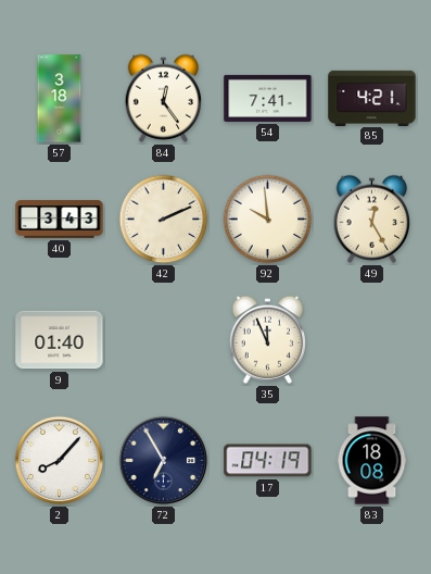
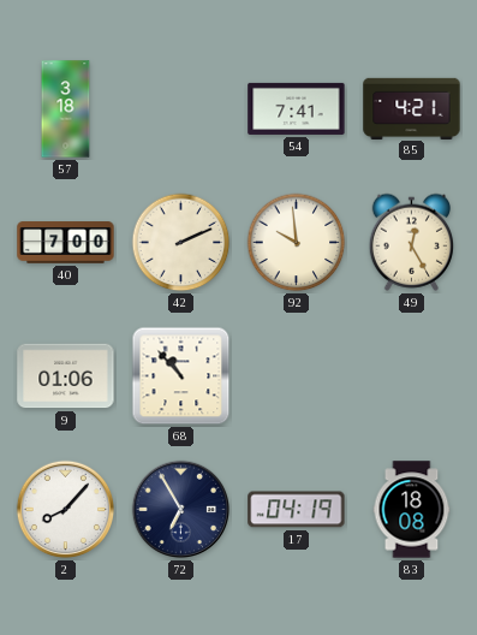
84: 12:24 -> none
40: 3:43 -> 7:00
9: 01:40 -> 01:06
68: none -> 10:53
35: 11:56 -> none
